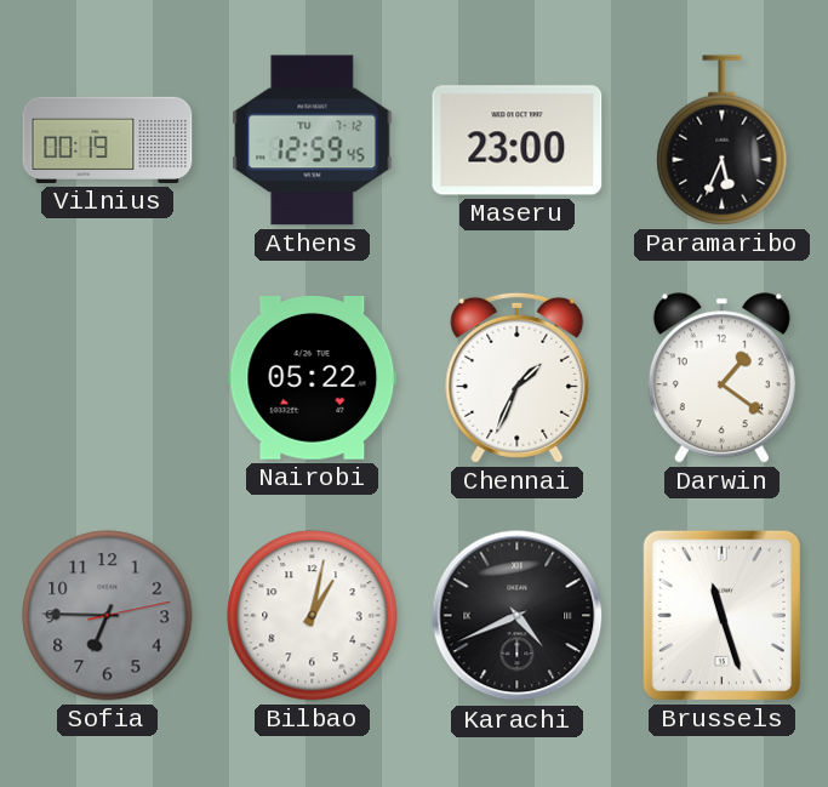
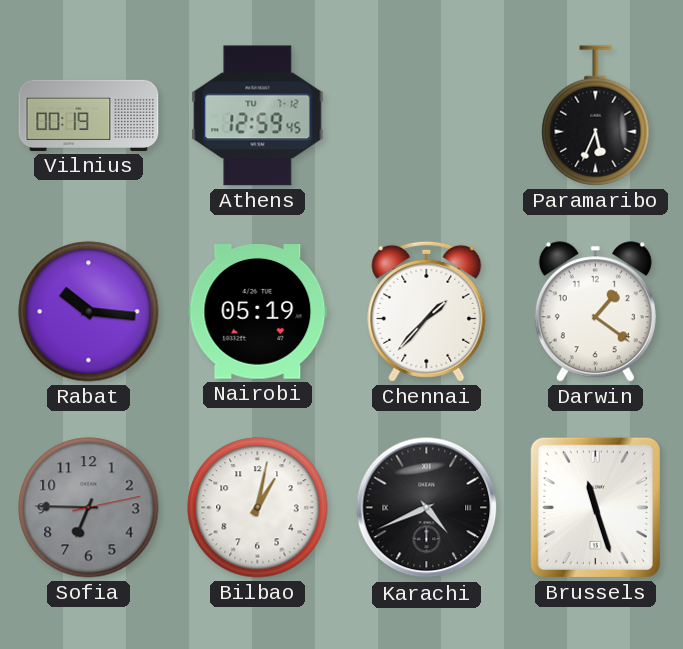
Maseru: 23:00 -> none
Rabat: none -> 10:16
Nairobi: 05:22 -> 05:19
Chennai: 1:34 -> 1:37
